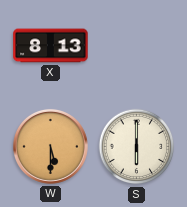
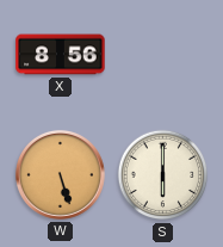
X: 8:13 -> 8:56
W: 5:30 -> 5:27
